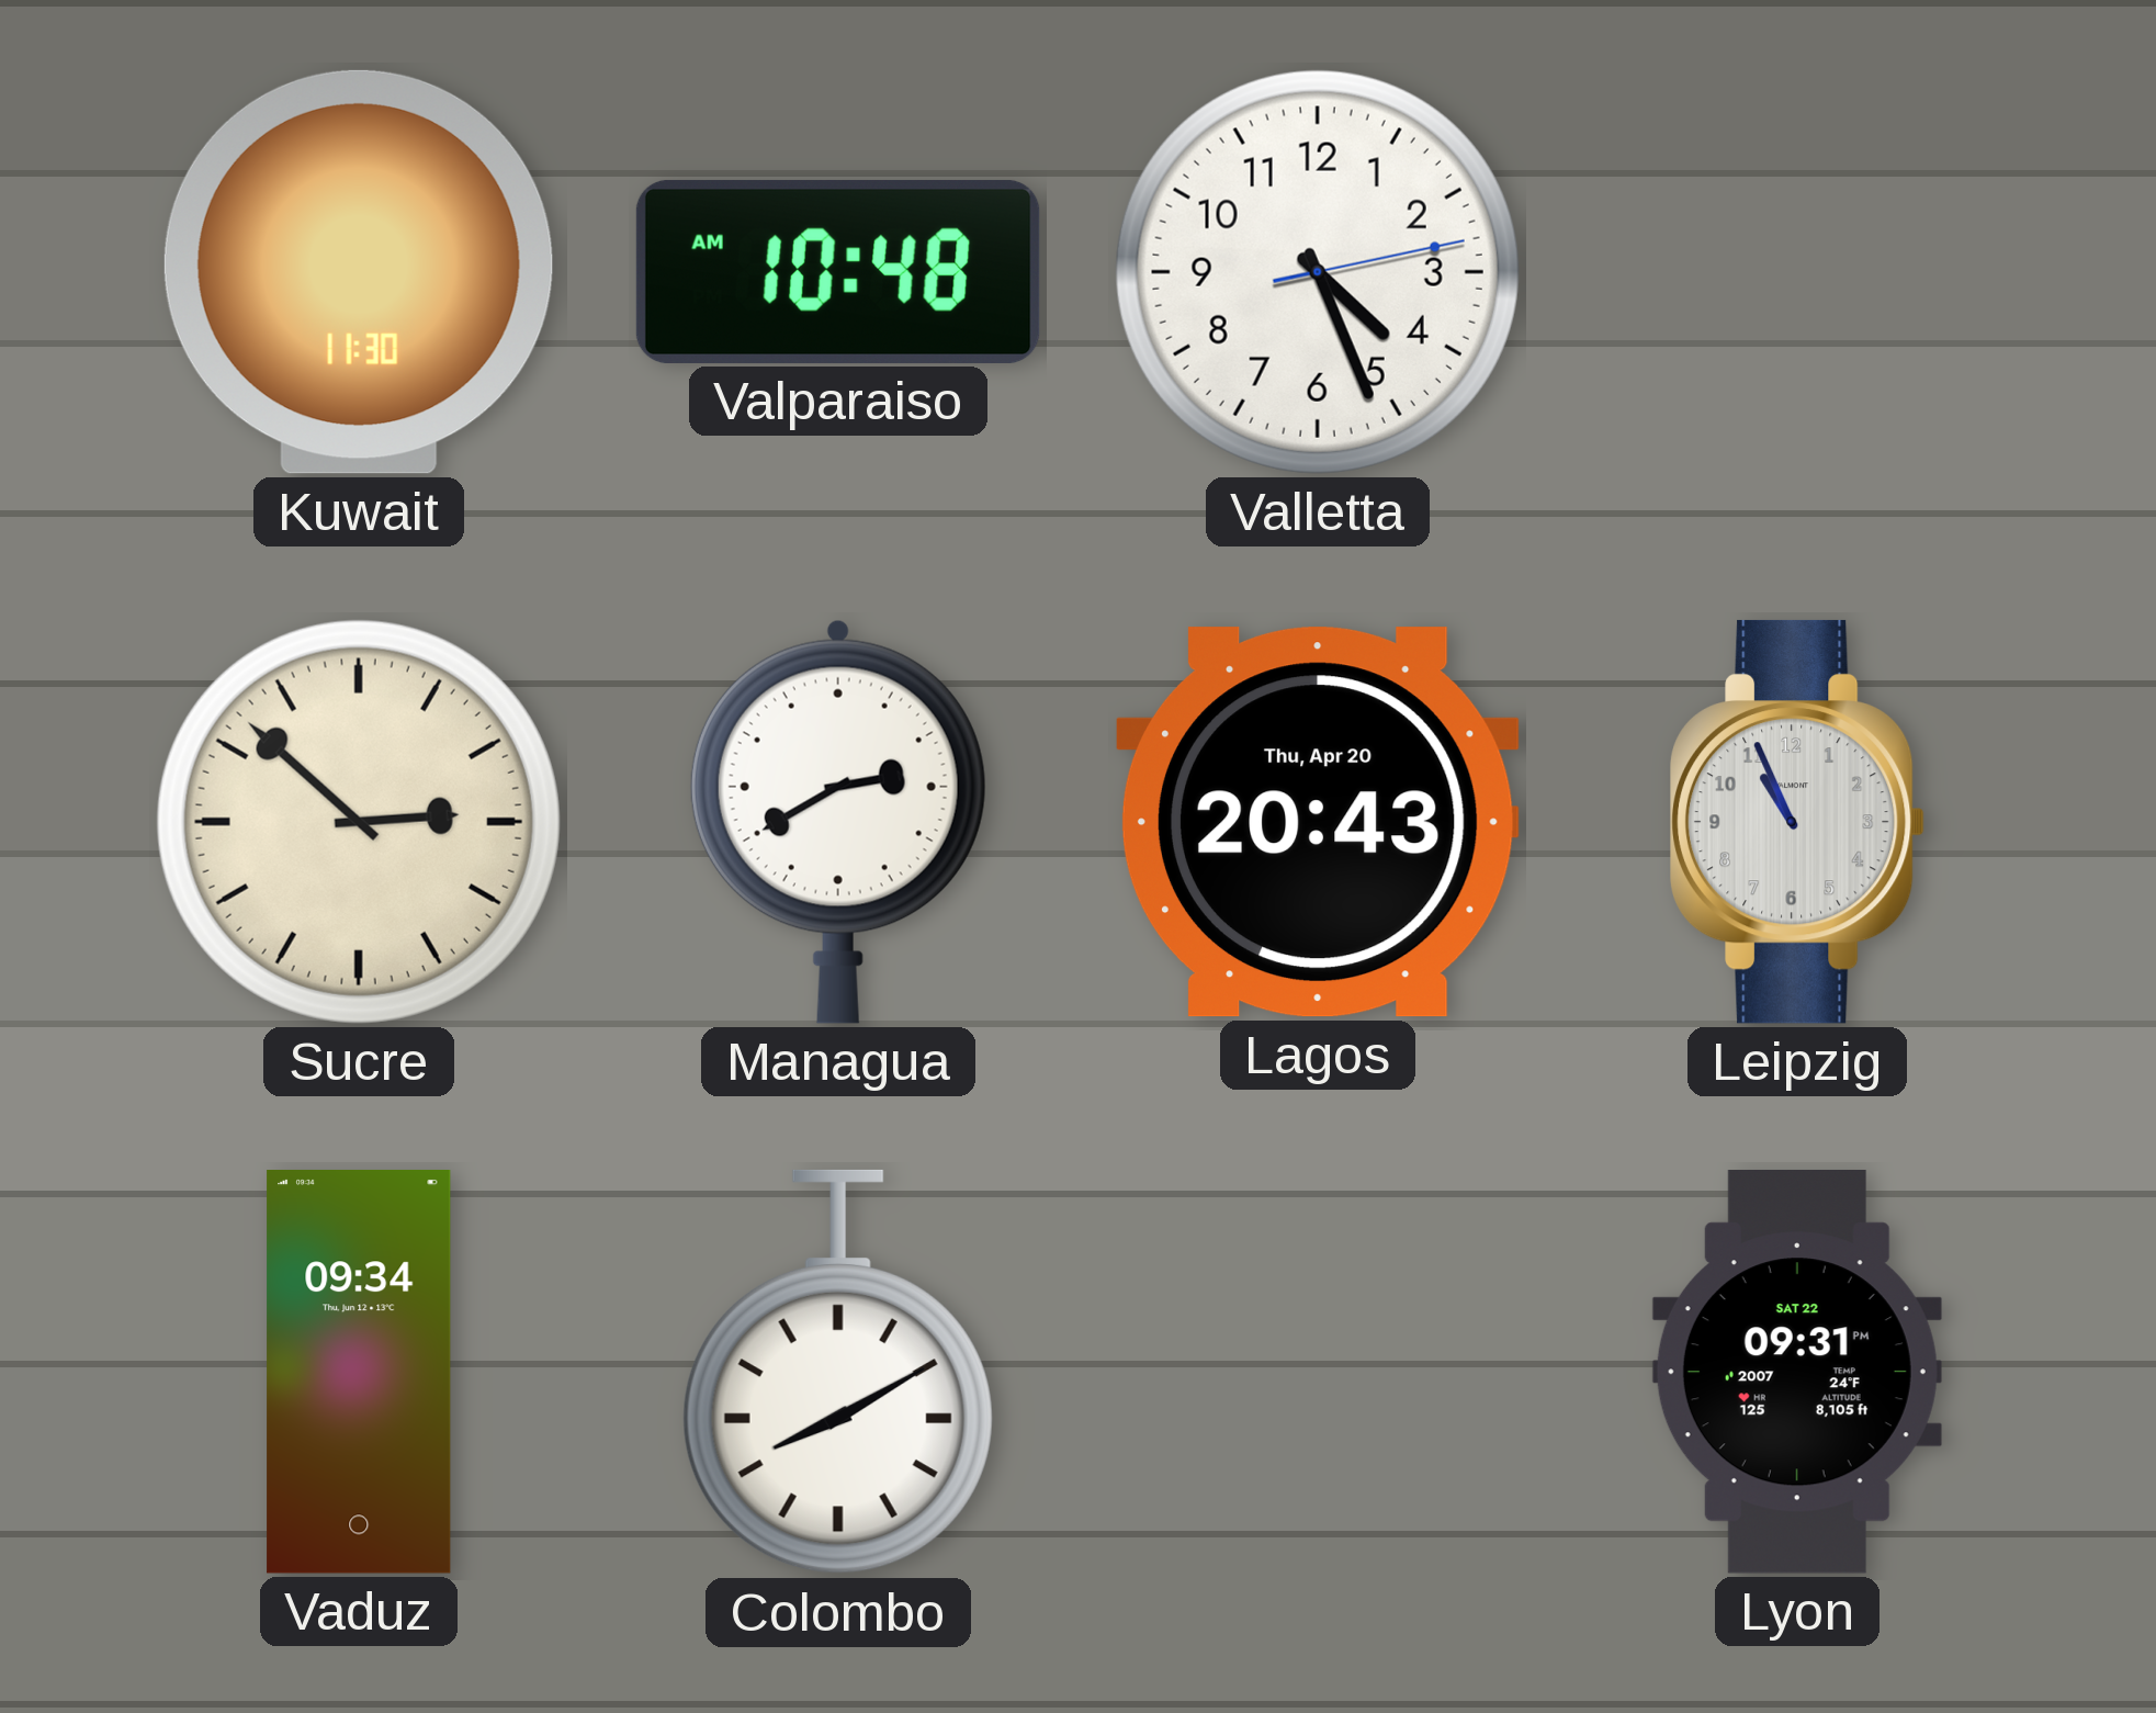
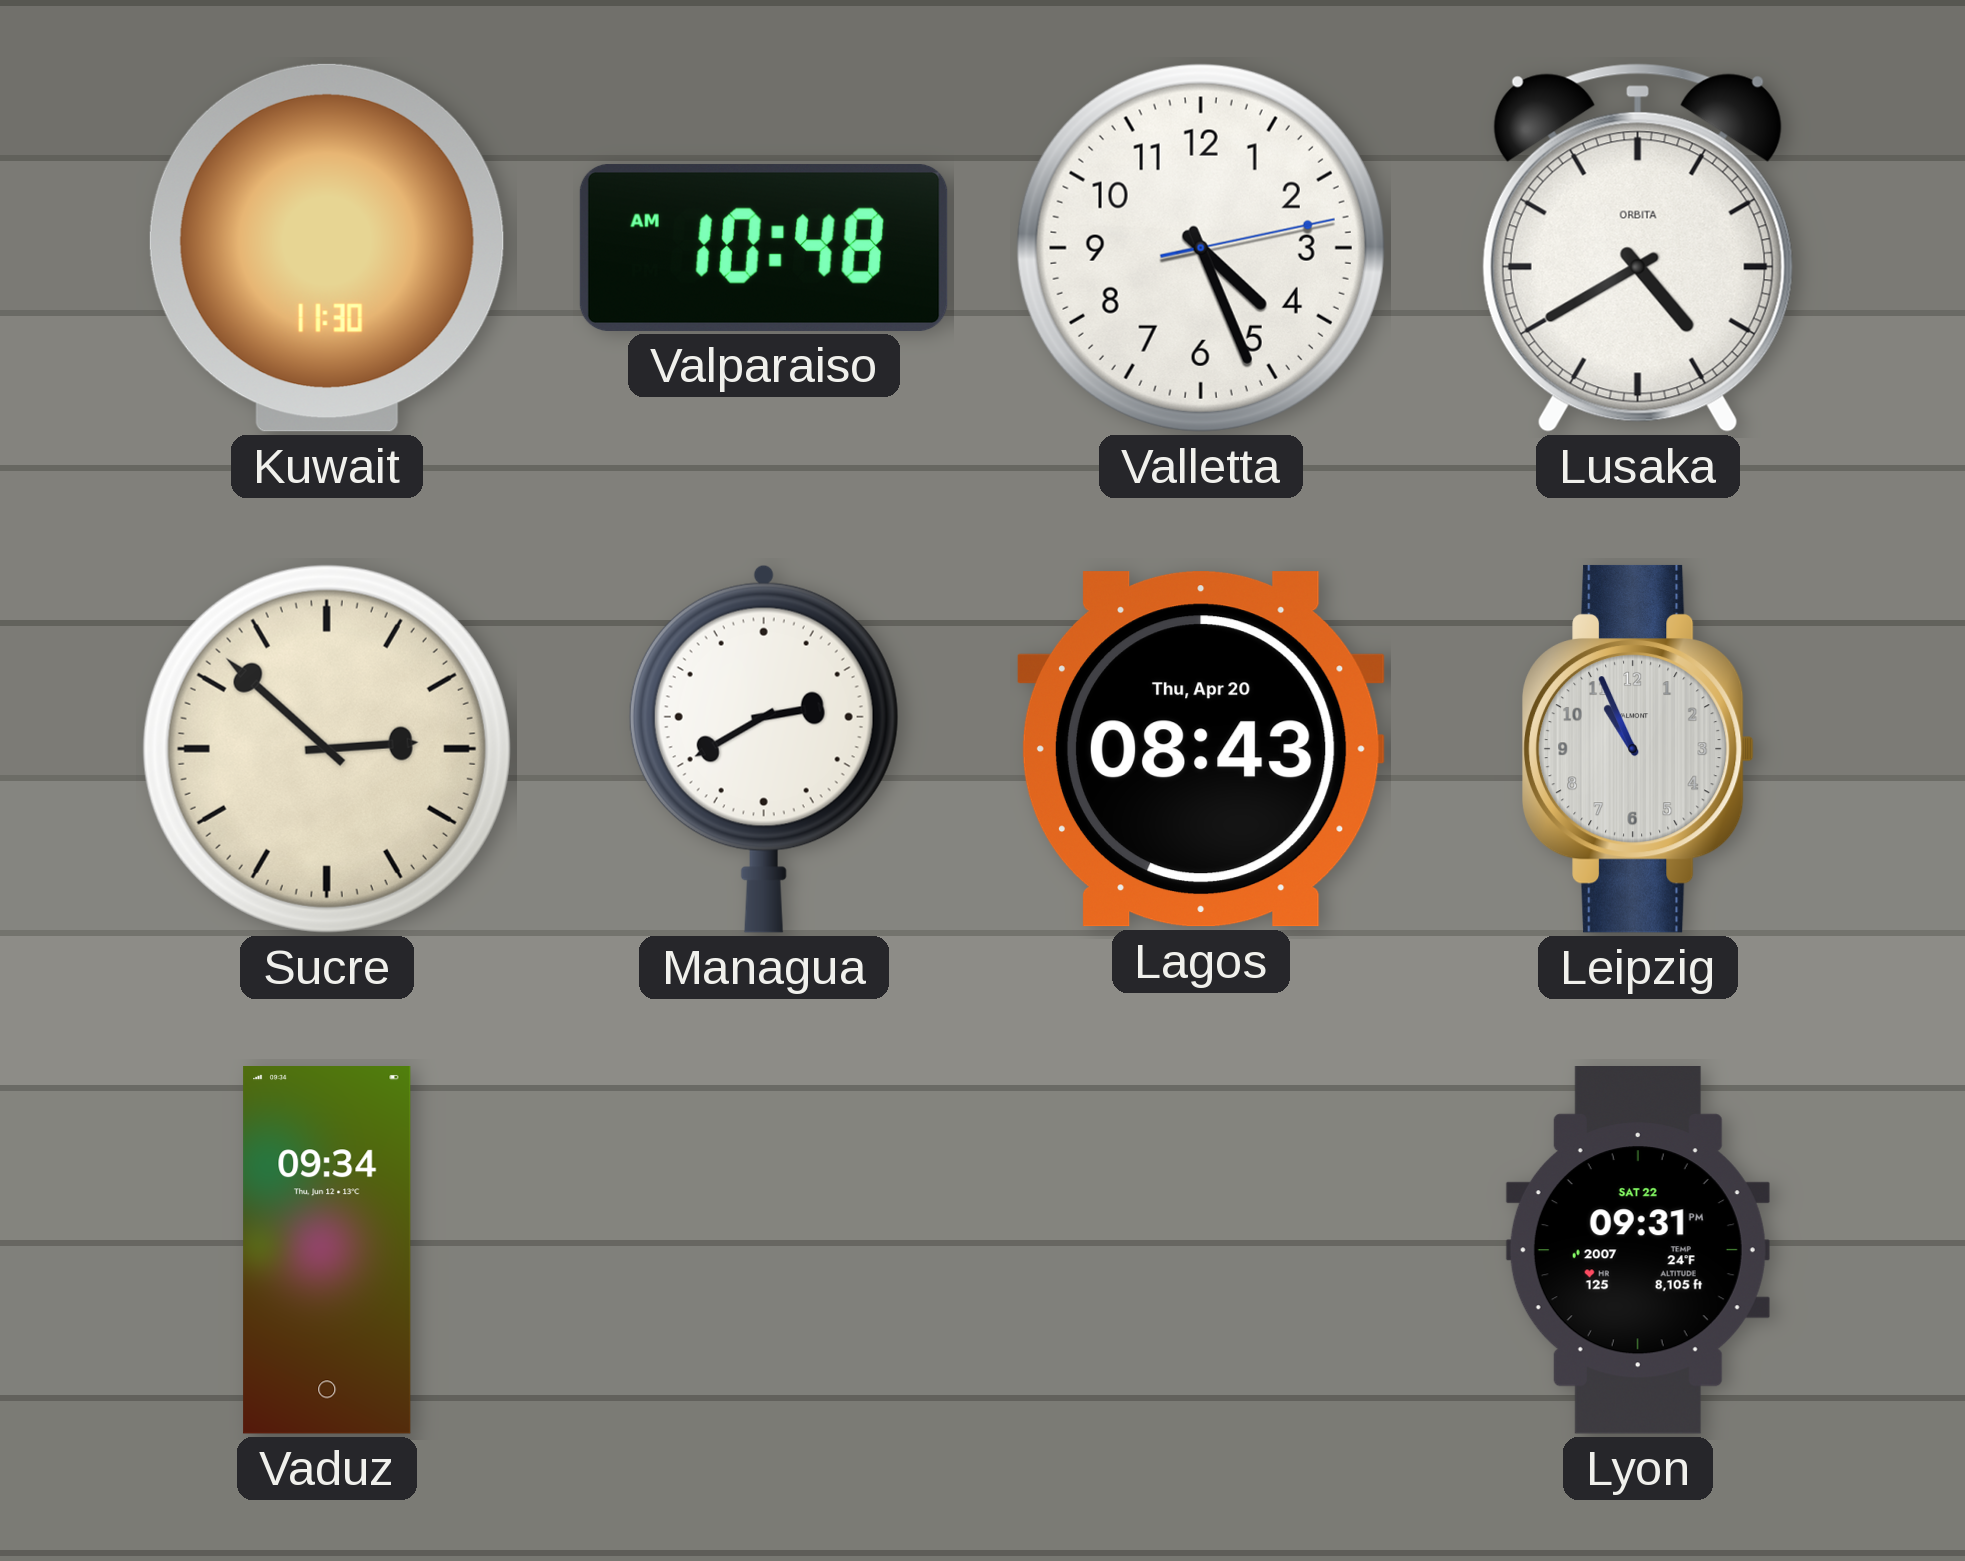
Lusaka: none -> 4:40
Lagos: 20:43 -> 08:43
Colombo: 8:10 -> none
